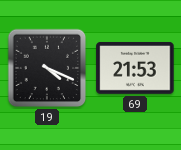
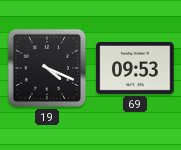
69: 21:53 -> 09:53
